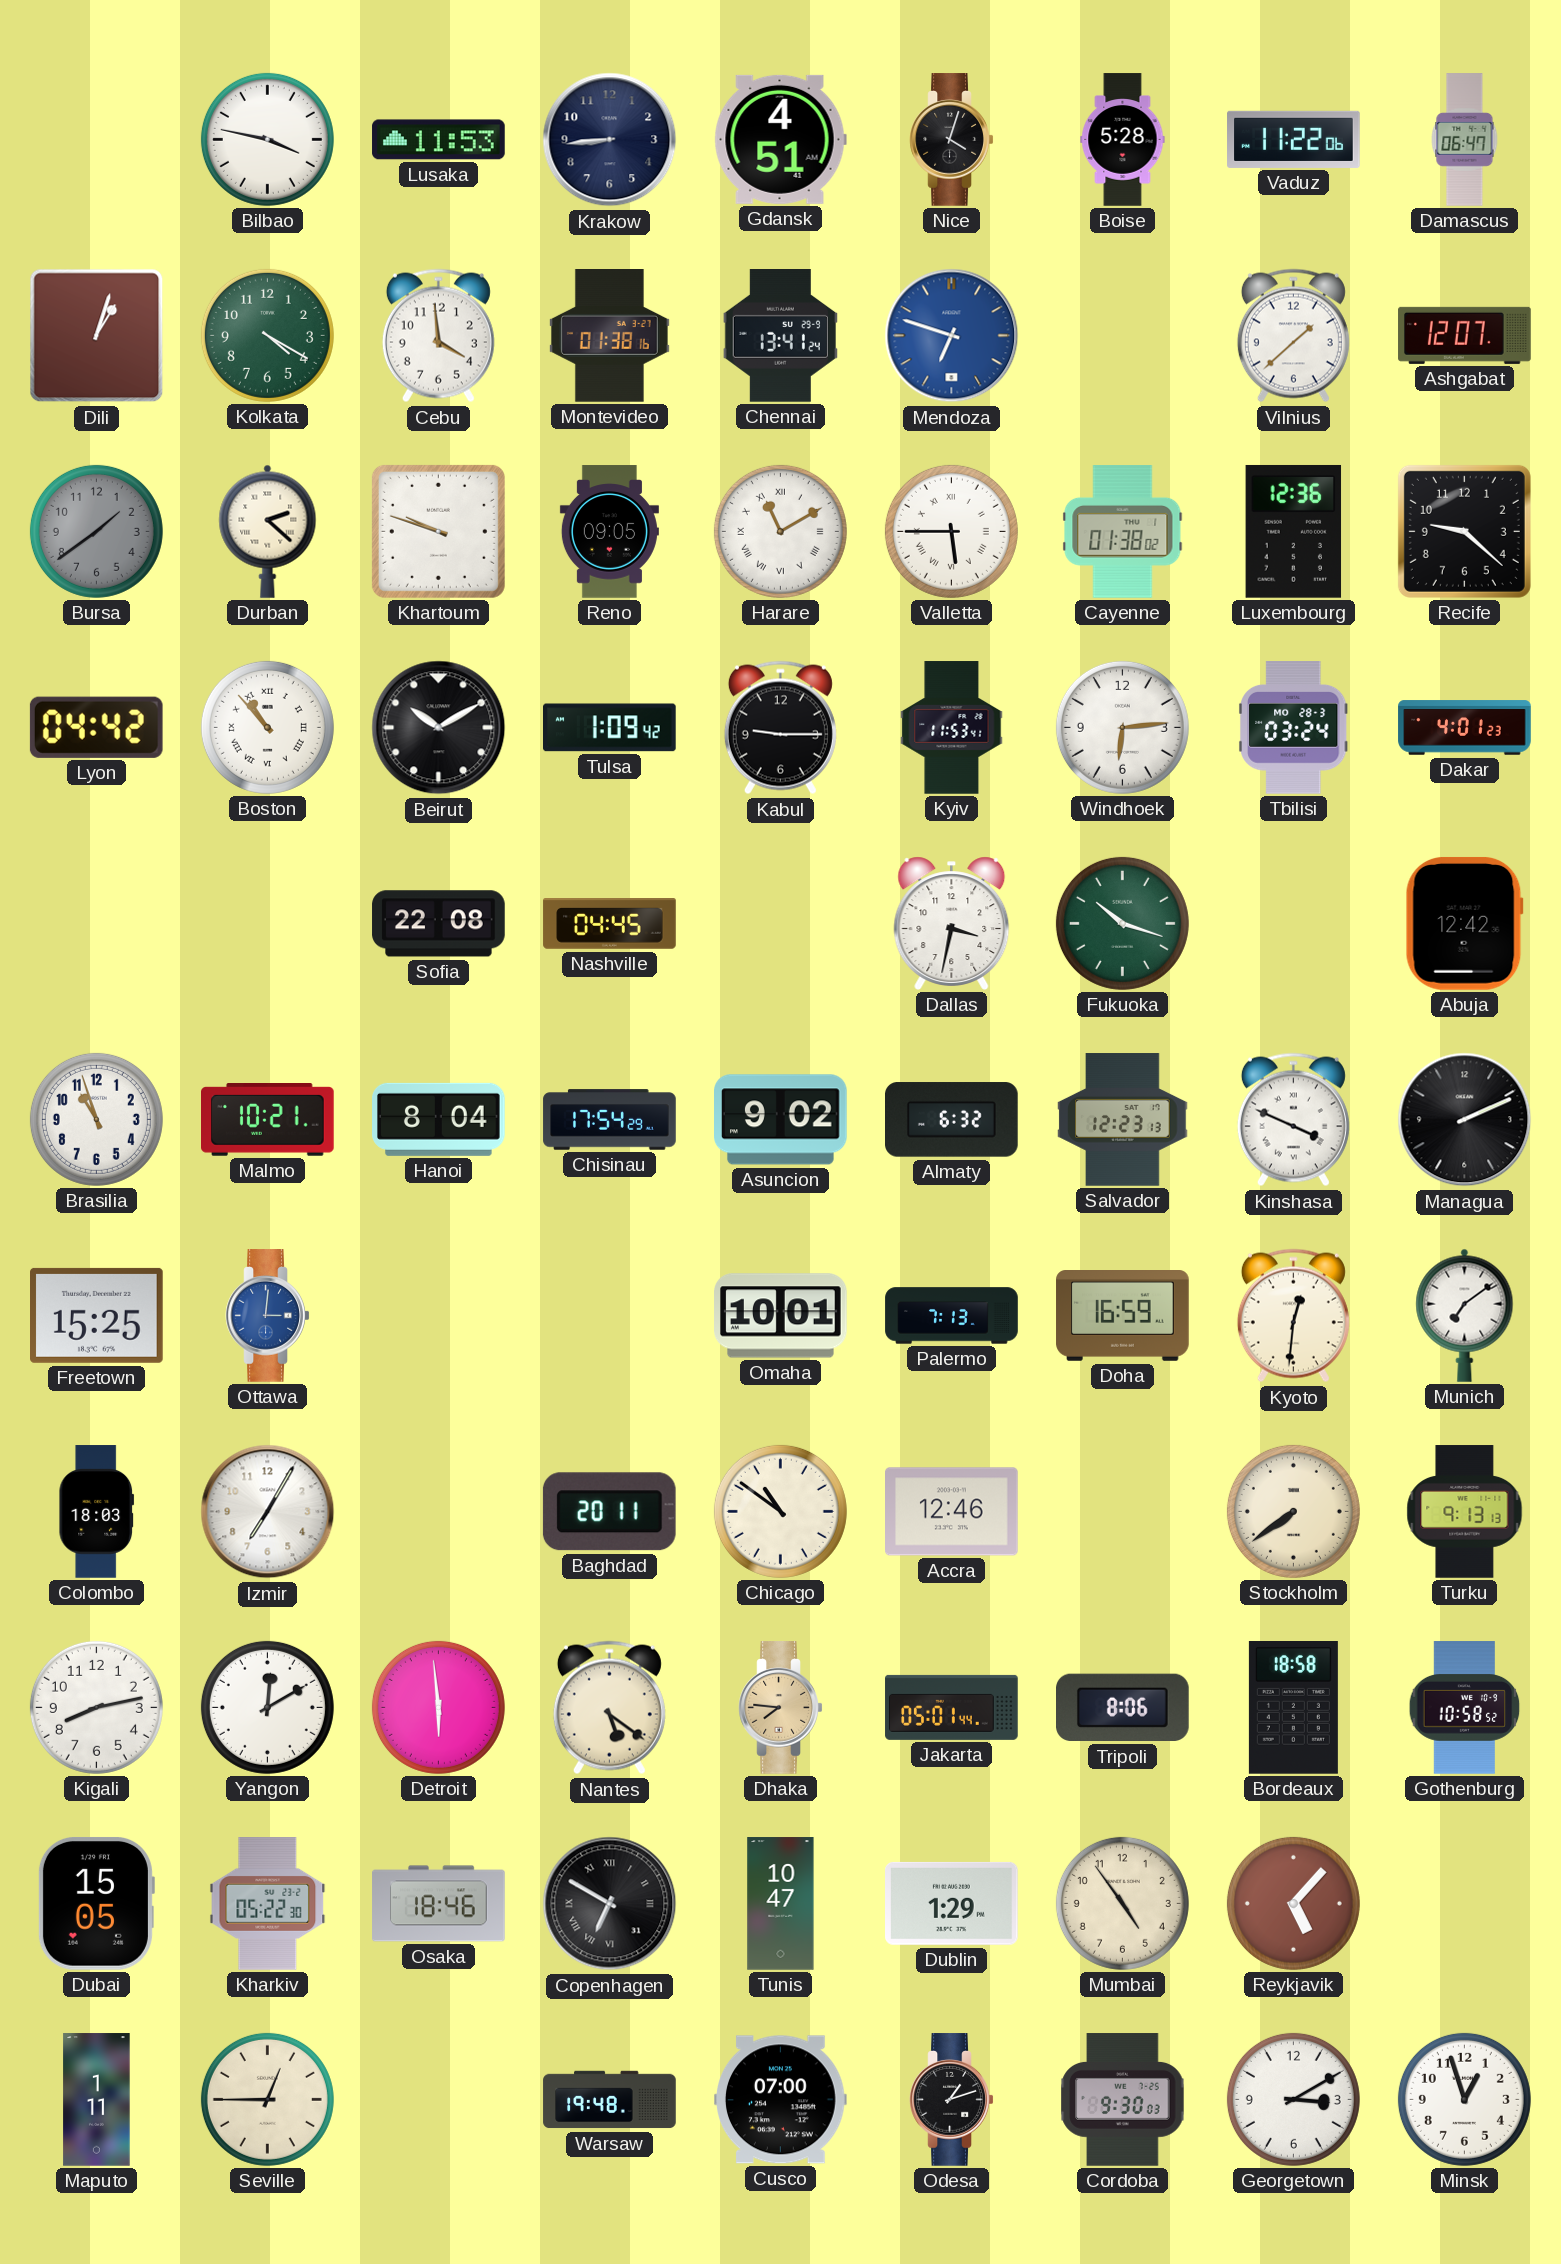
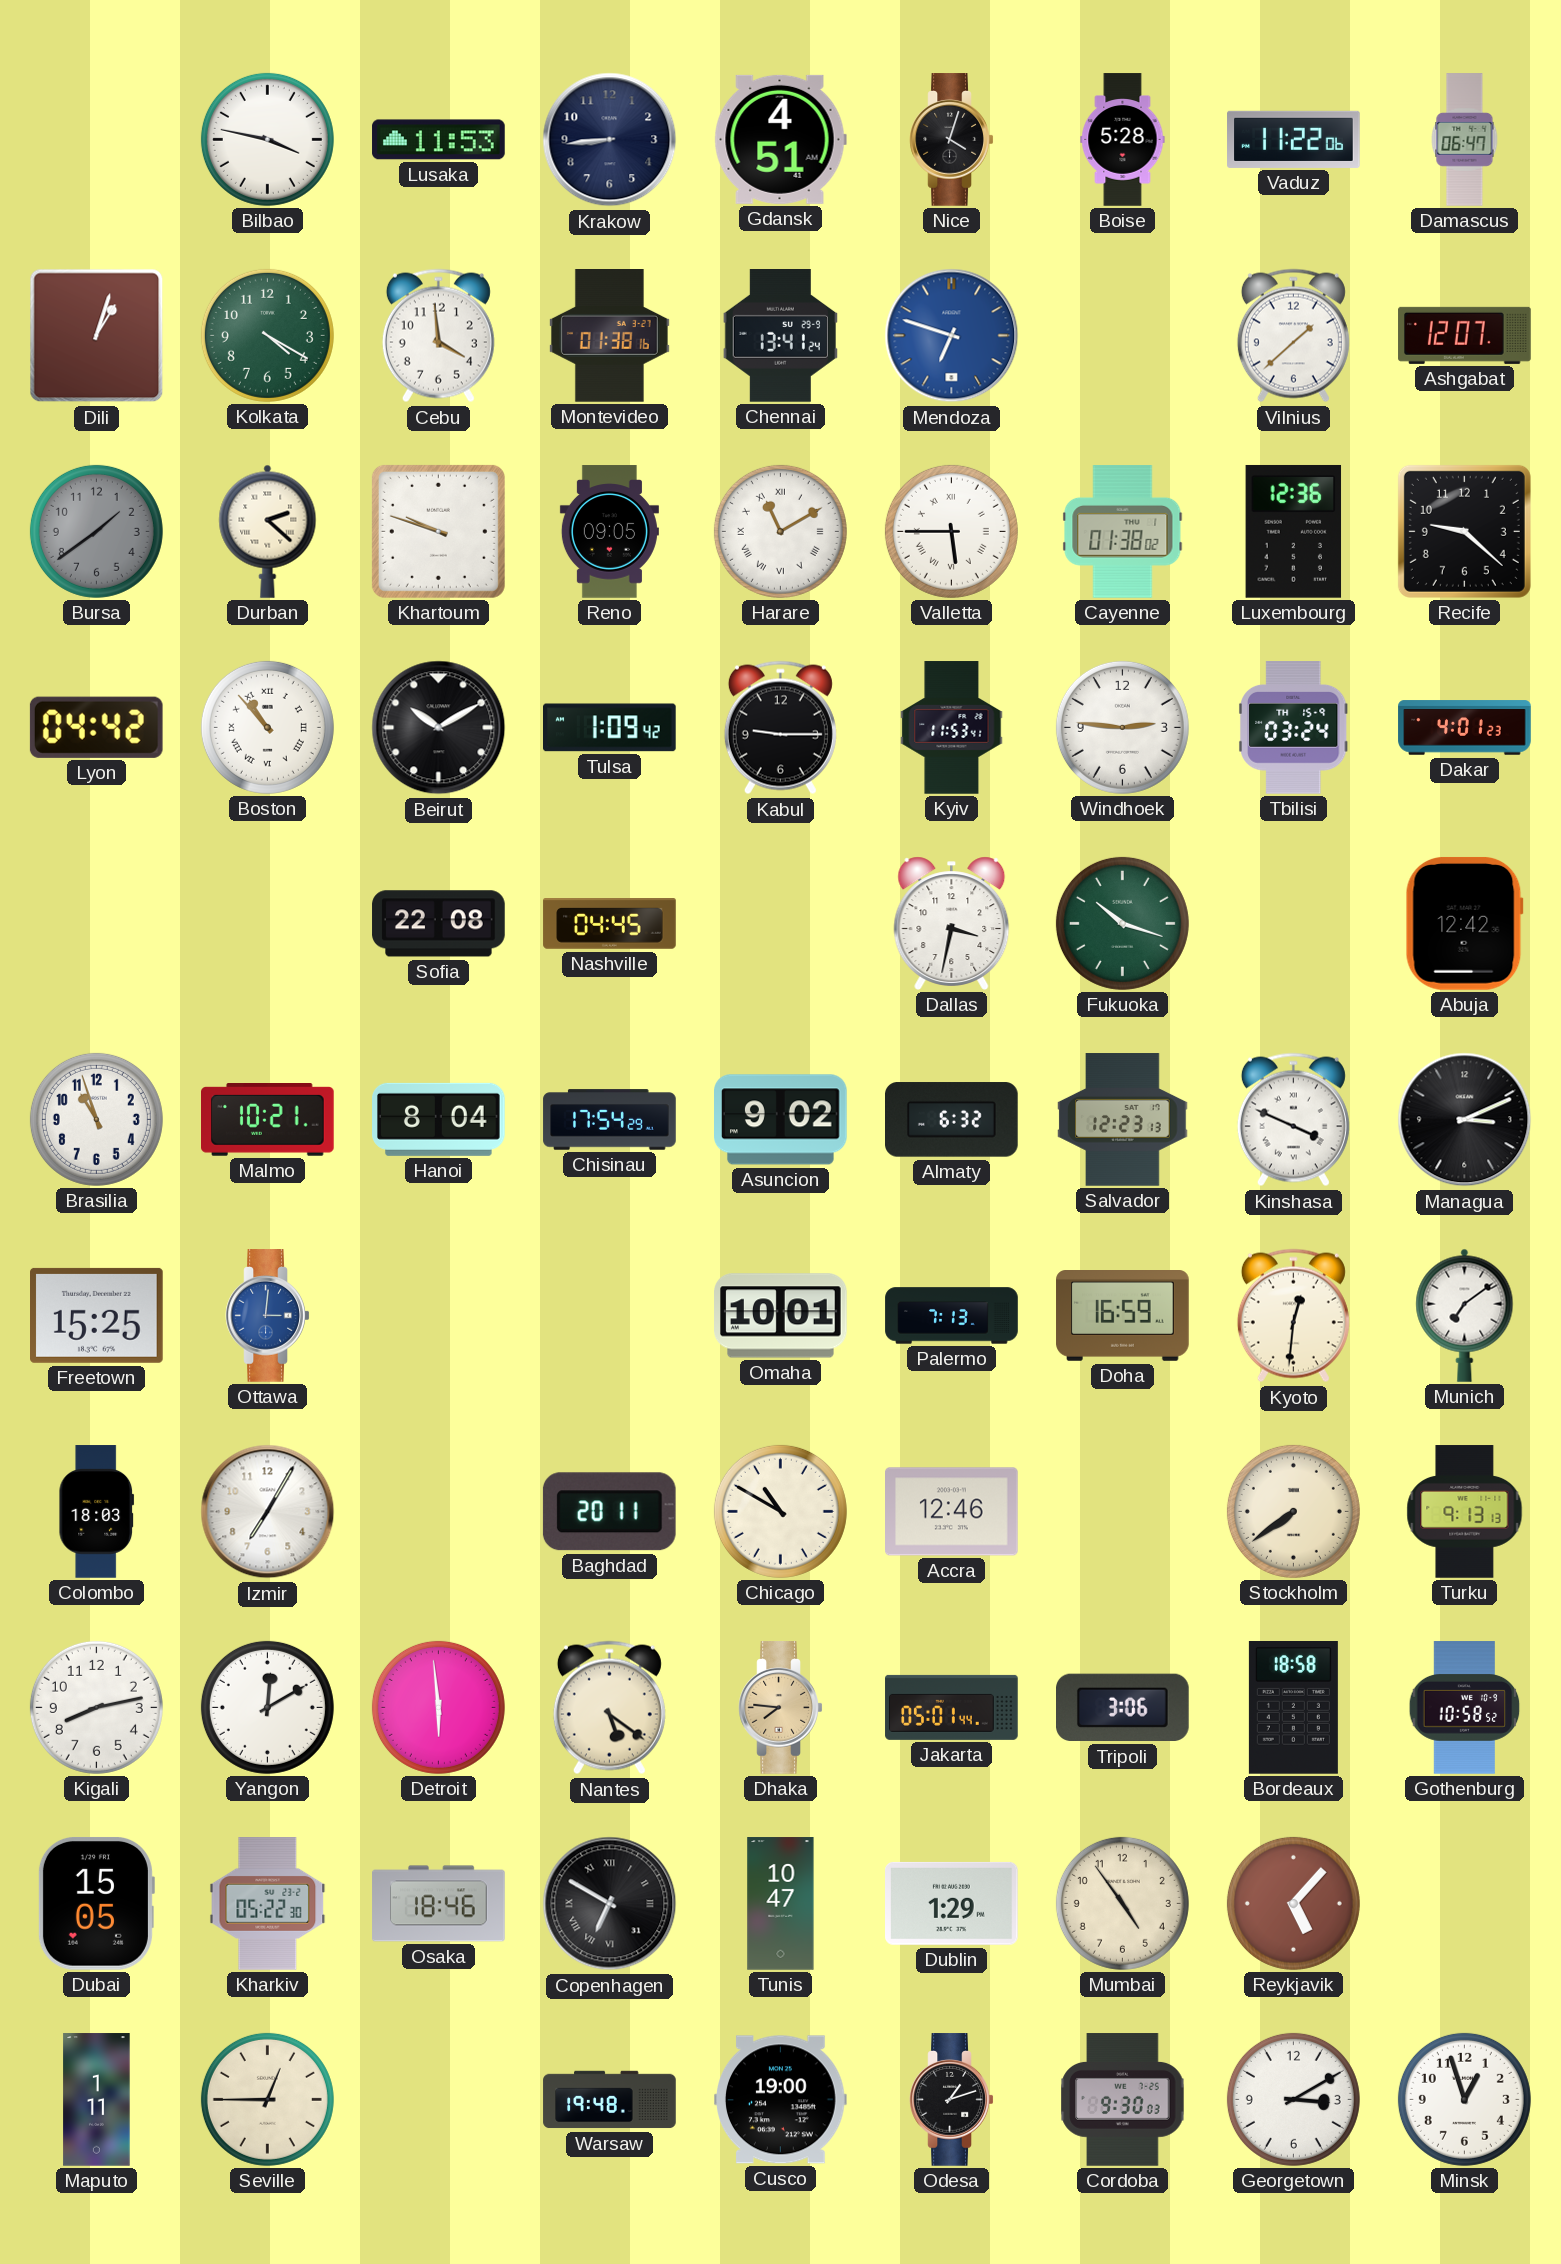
Windhoek: 6:14 -> 2:46
Tbilisi date: MO 28-3 -> TH 15-9
Managua: 2:11 -> 3:11
Chicago: 10:51 -> 10:50
Tripoli: 8:06 -> 3:06
Cusco: 07:00 -> 19:00
